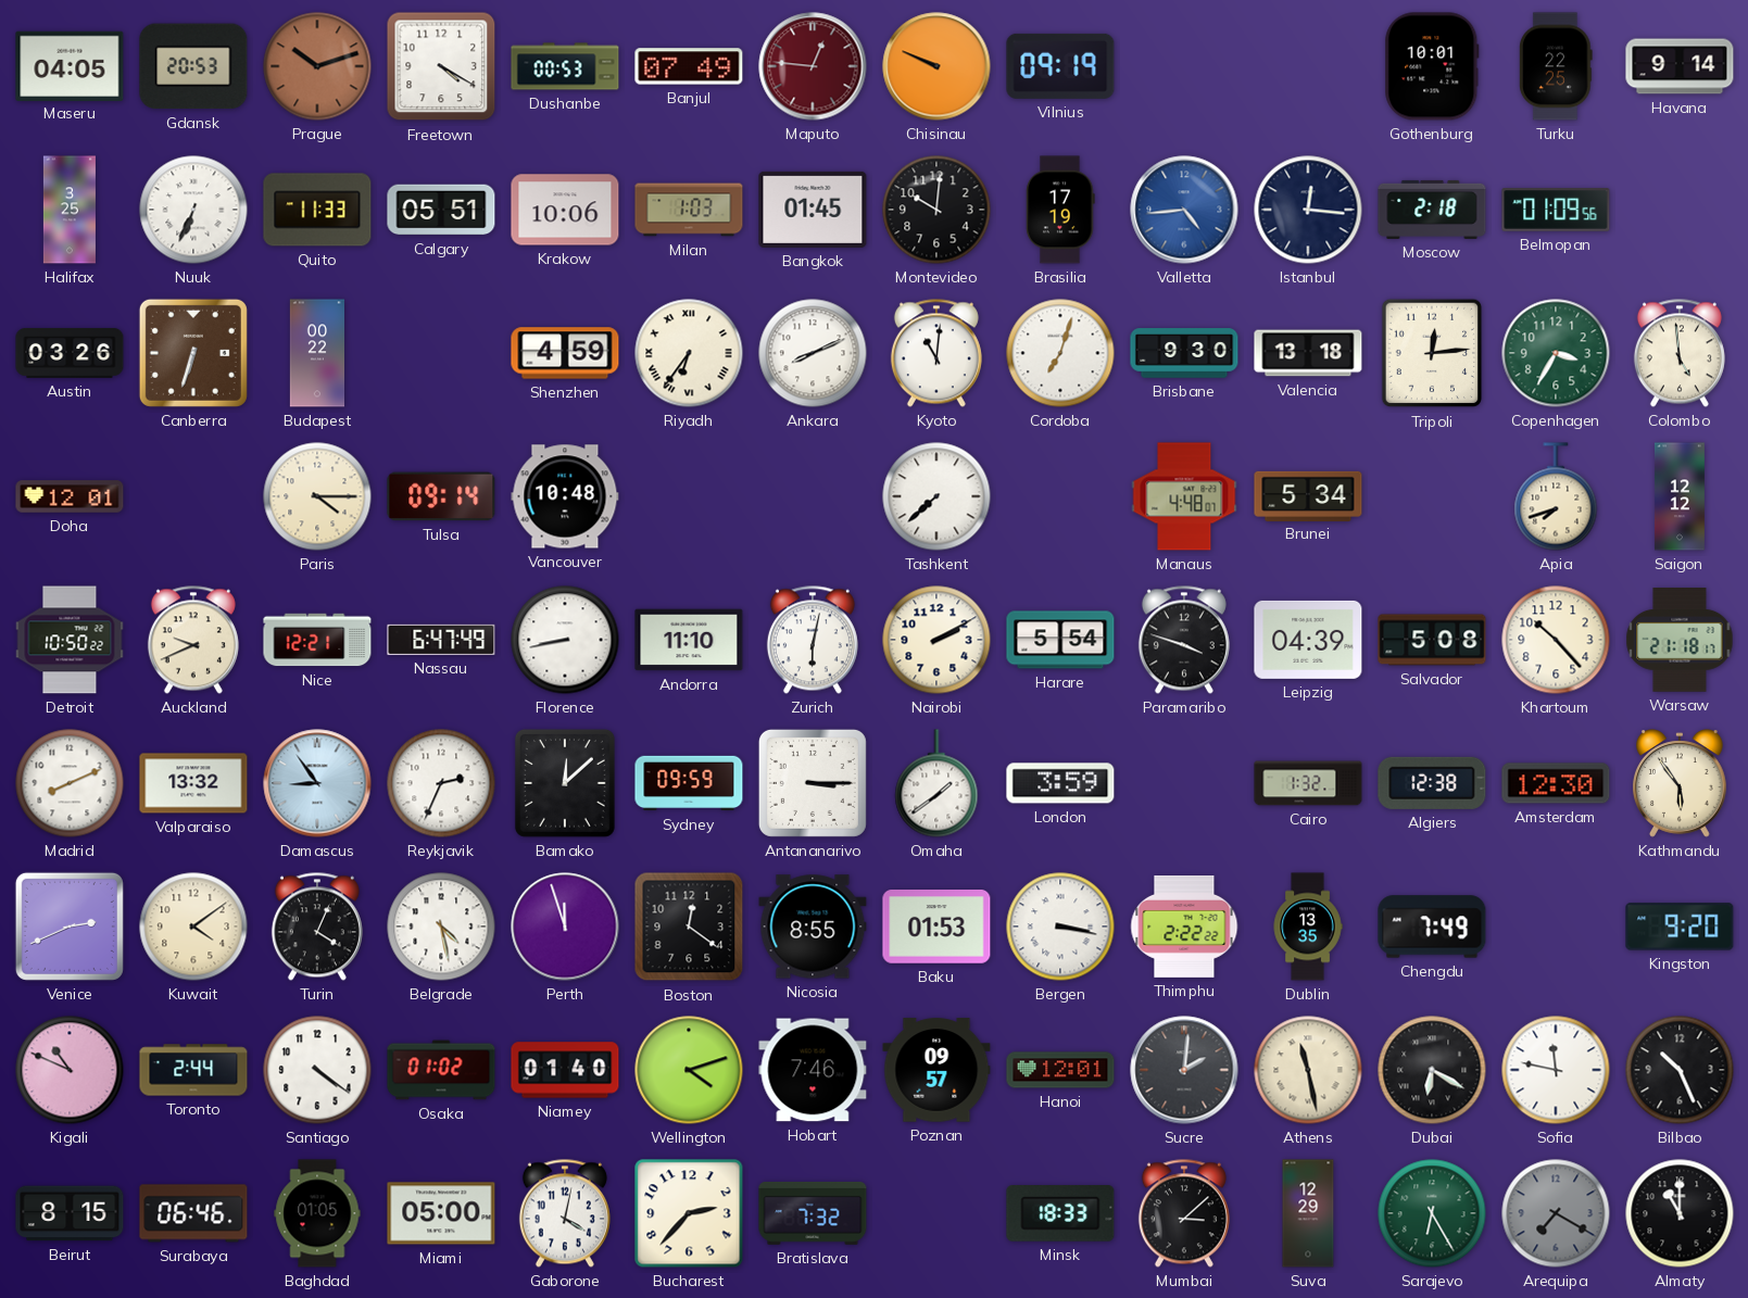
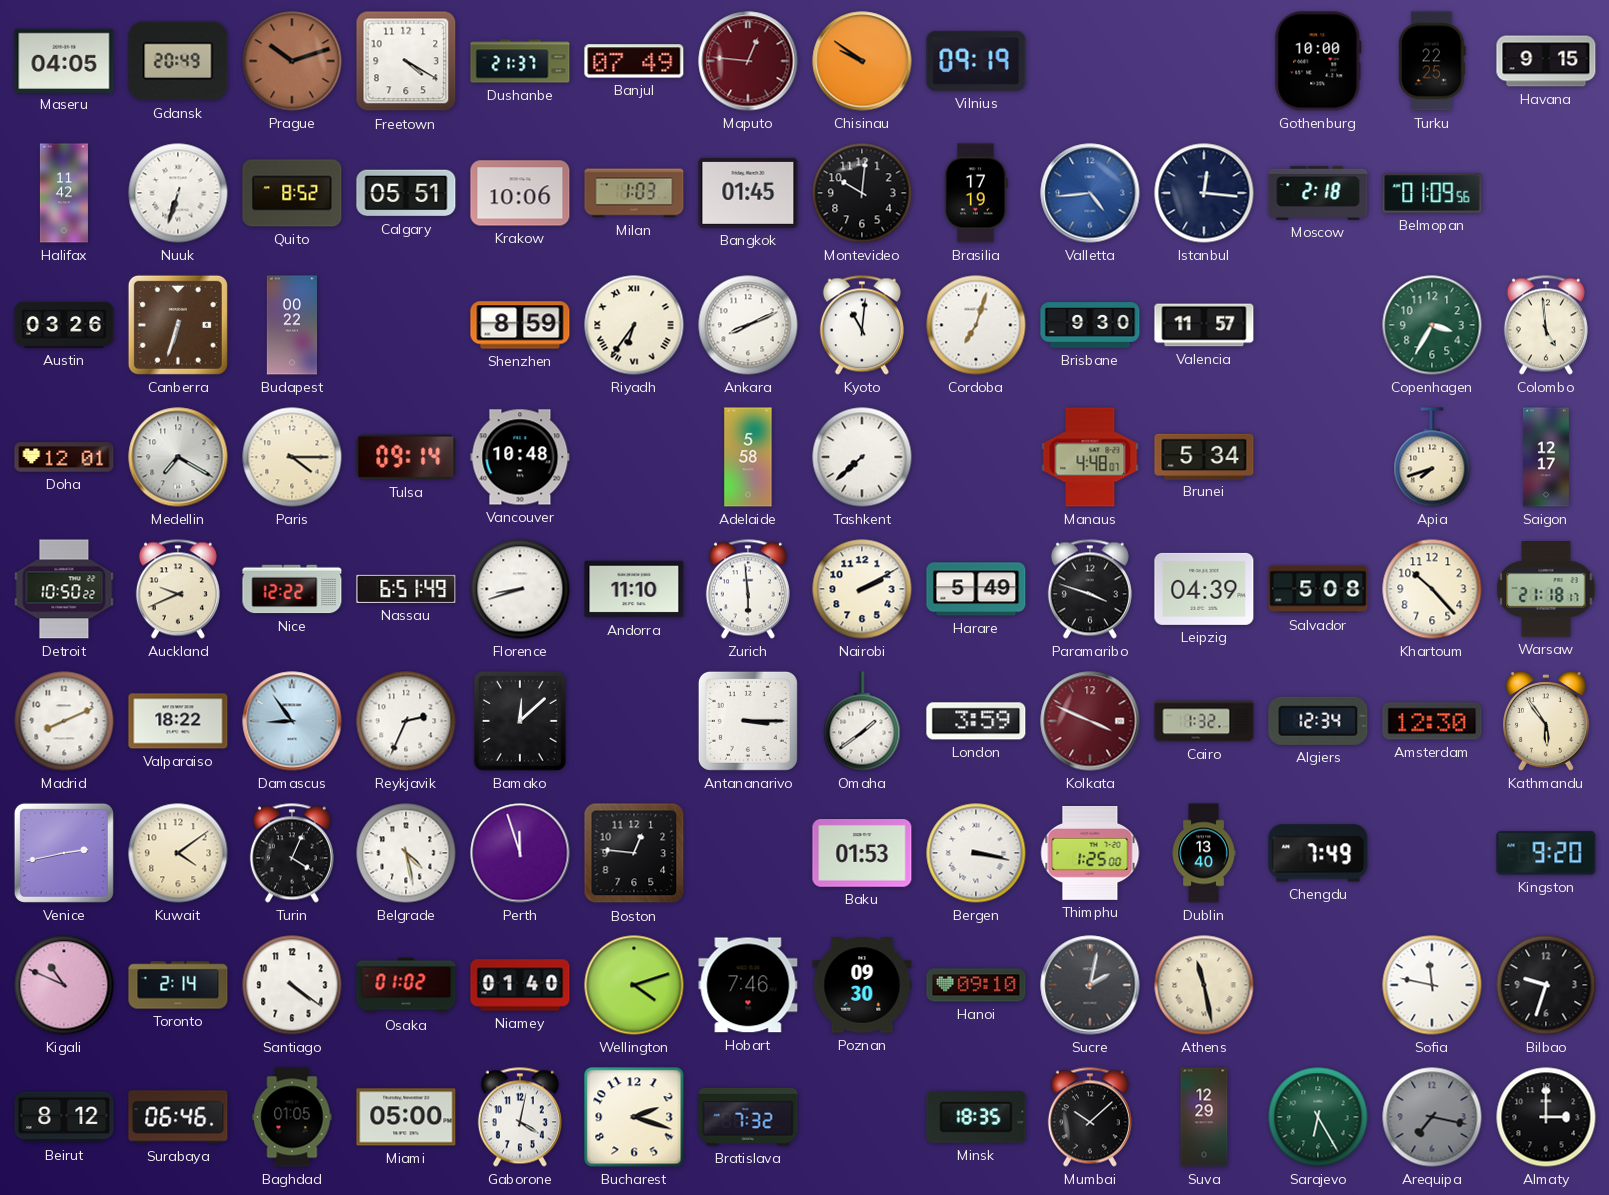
Gdansk: 20:53 -> 20:49
Dushanbe: 00:53 -> 21:37
Chisinau: 9:49 -> 9:51
Gothenburg: 10:01 -> 10:00
Havana: 9:14 -> 9:15
Halifax: 3:25 -> 11:42
Nuuk: 6:34 -> 6:33
Quito: 11:33 -> 8:52
Shenzhen: 4:59 -> 8:59
Valencia: 13:18 -> 11:57
Tripoli: 12:14 -> none
Medellin: none -> 7:20
Adelaide: none -> 5:58
Saigon: 12:12 -> 12:17
Nice: 12:21 -> 12:22
Nassau: 6:47 -> 6:51
Florence: 8:43 -> 8:42
Zurich: 6:02 -> 5:59
Harare: 5:54 -> 5:49
Valparaiso: 13:32 -> 18:22
Sydney: 09:59 -> none
Kolkata: none -> 3:49
Algiers: 12:38 -> 12:34
Venice: 2:41 -> 2:43
Boston: 12:21 -> 12:46
Nicosia: 8:55 -> none
Thimphu: 2:22 -> 1:25
Dublin: 13:35 -> 13:40
Toronto: 2:44 -> 2:14
Poznan: 09:57 -> 09:30
Hanoi: 12:01 -> 09:10
Sucre: 2:01 -> 2:02
Dubai: 6:20 -> none
Bilbao: 10:26 -> 9:33
Beirut: 8:15 -> 8:12
Bucharest: 2:37 -> 2:18
Minsk: 18:33 -> 18:35
Mumbai: 3:08 -> 10:08
Arequipa: 7:20 -> 7:17
Almaty: 11:00 -> 3:00
